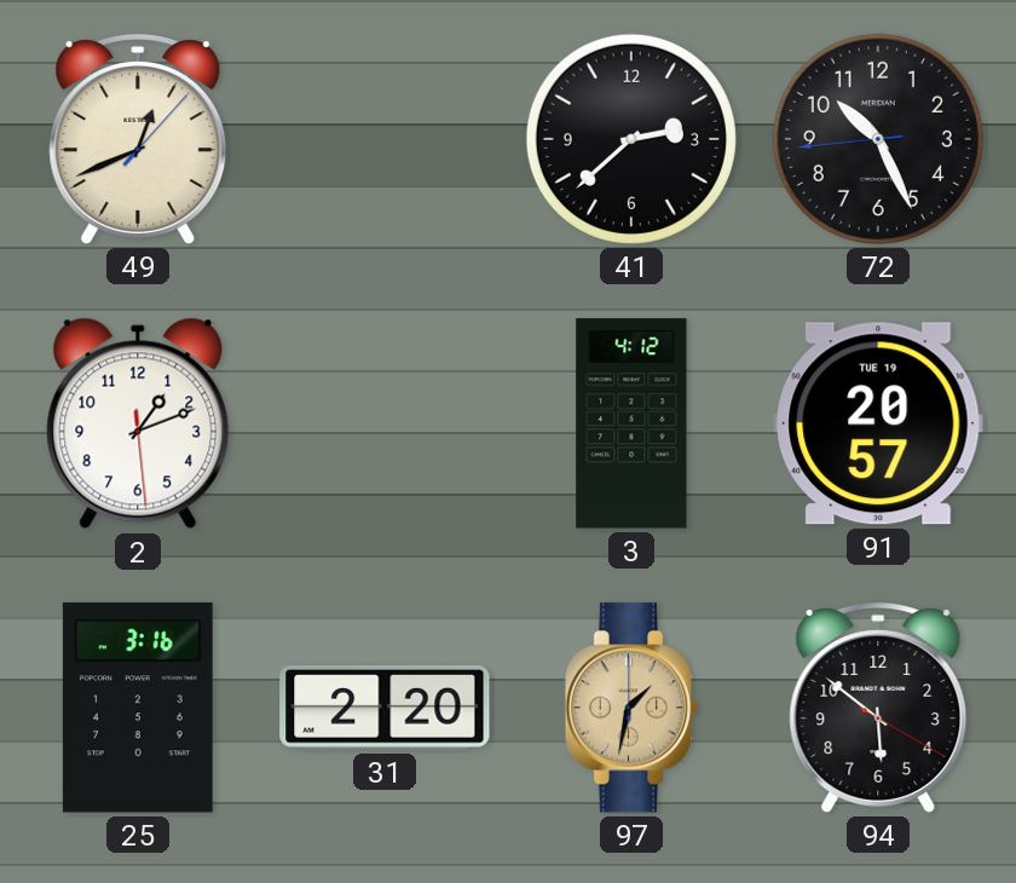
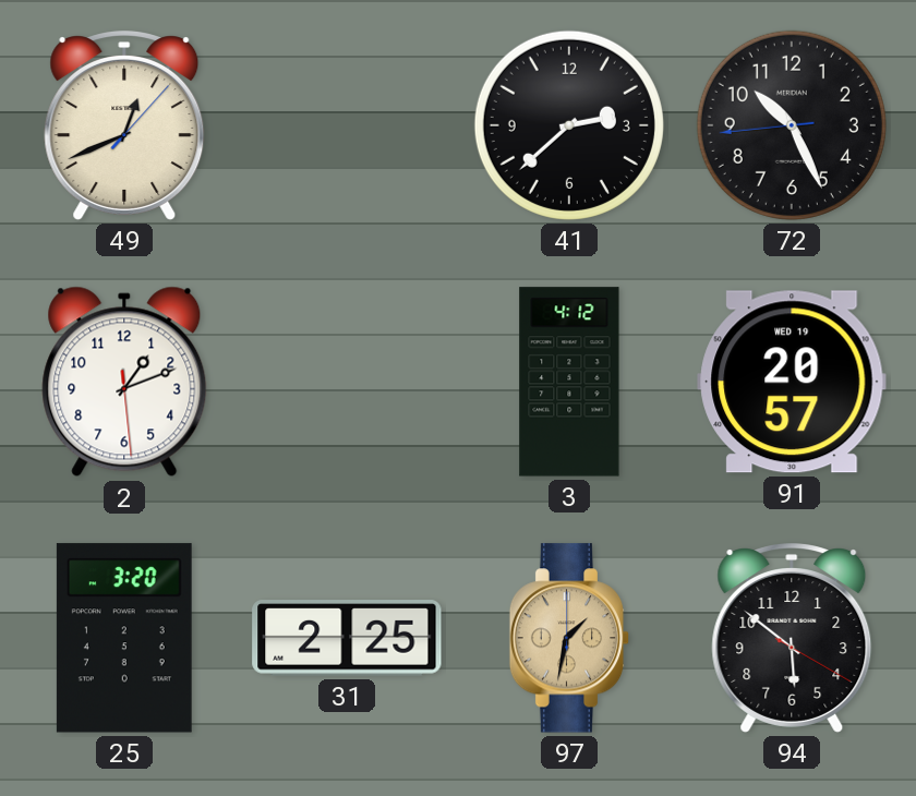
91 date: TUE 19 -> WED 19
25: 3:16 -> 3:20
31: 2:20 -> 2:25
